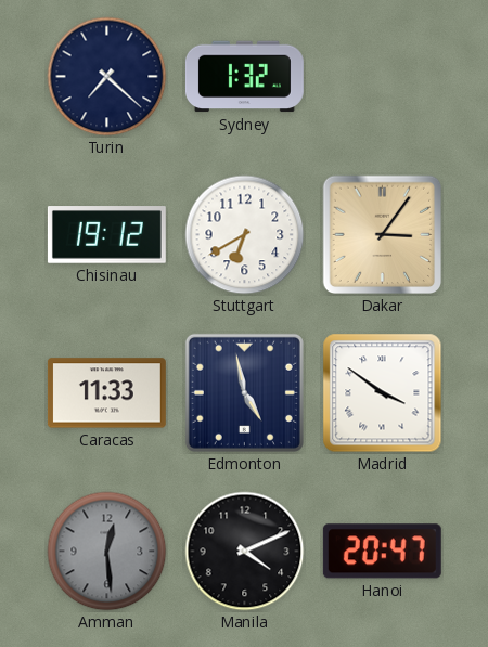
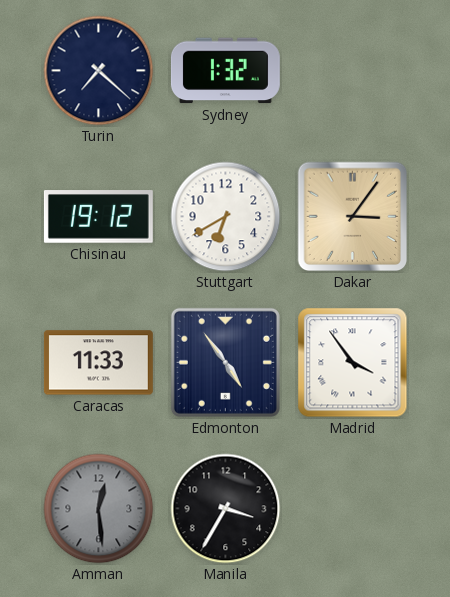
Edmonton: 4:58 -> 4:54
Madrid: 3:51 -> 3:54
Manila: 4:11 -> 3:35
Hanoi: 20:47 -> none
